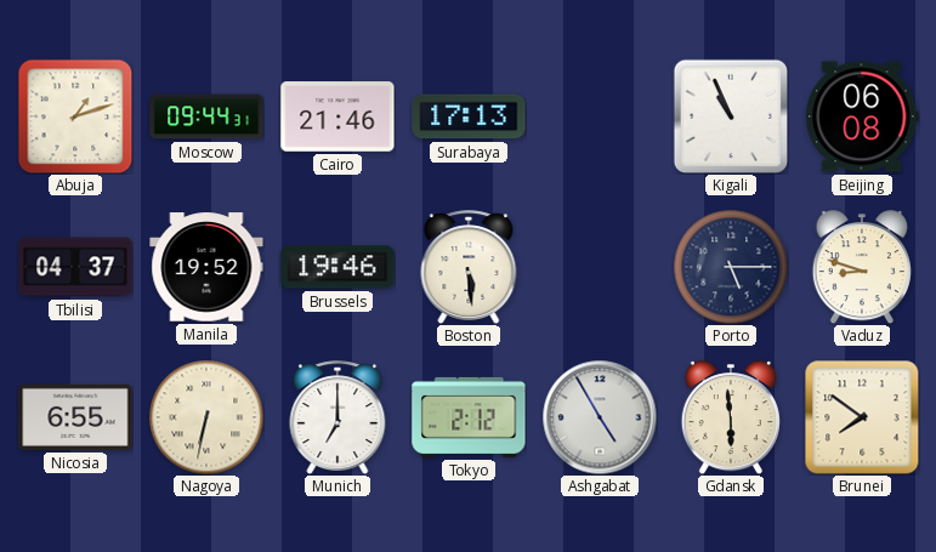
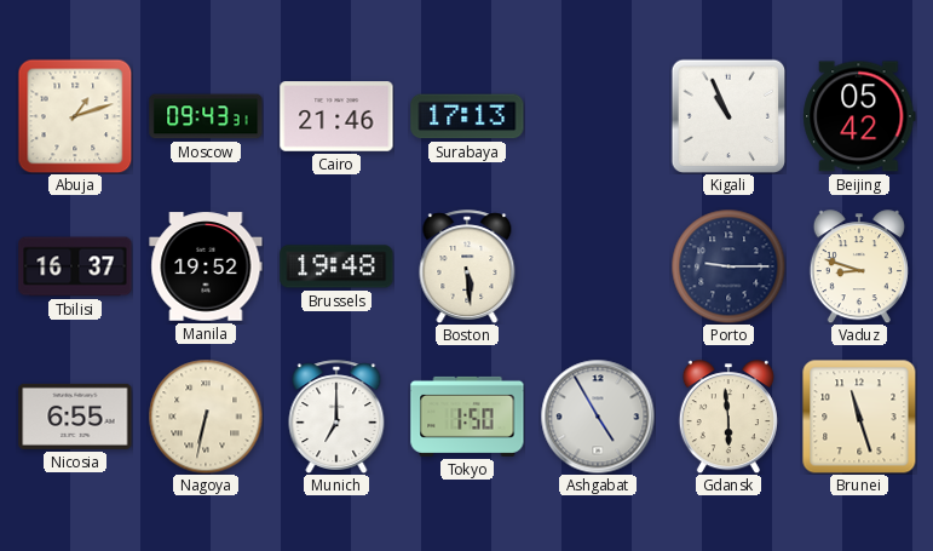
Moscow: 09:44 -> 09:43
Beijing: 06:08 -> 05:42
Tbilisi: 04:37 -> 16:37
Brussels: 19:46 -> 19:48
Porto: 5:15 -> 9:15
Tokyo: 2:12 -> 1:50
Brunei: 7:51 -> 11:27
